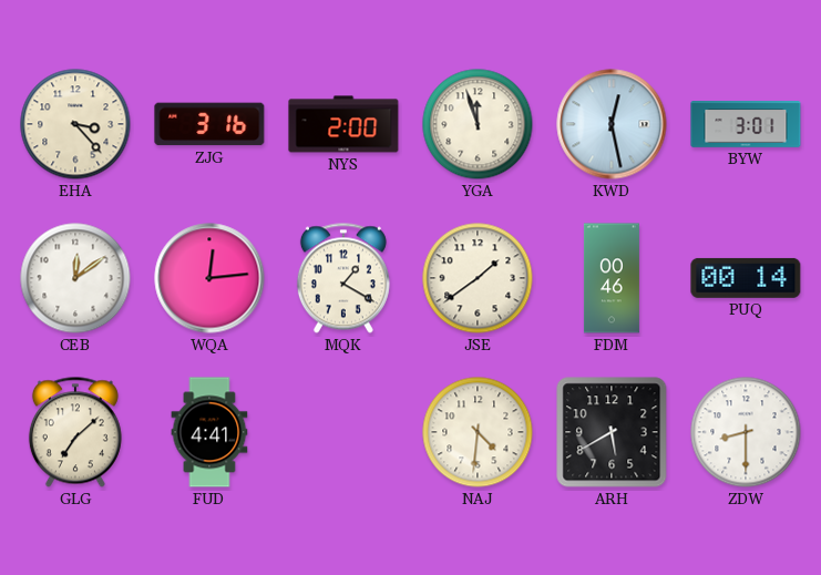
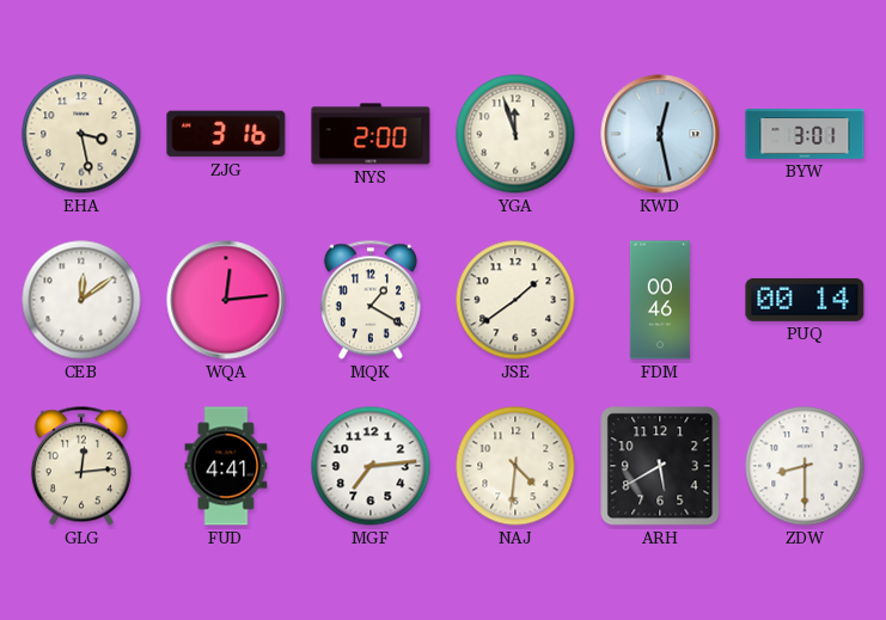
EHA: 3:23 -> 3:28
GLG: 7:08 -> 12:14
MGF: none -> 7:14
